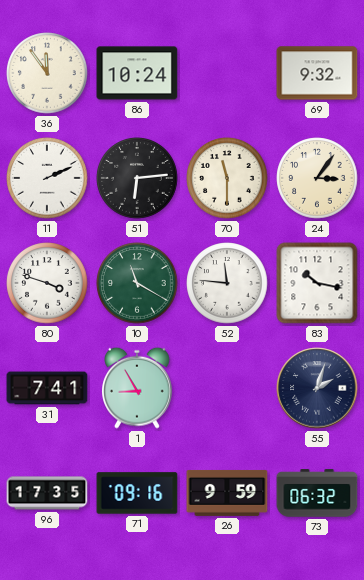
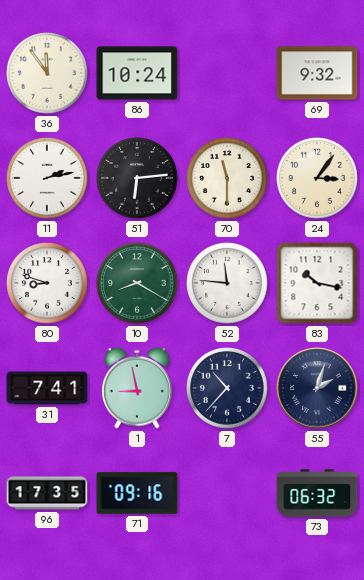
11: 2:11 -> 2:13
80: 3:48 -> 8:48
10: 11:20 -> 8:20
1: 8:55 -> 8:58
7: none -> 10:37
26: 9:59 -> none
